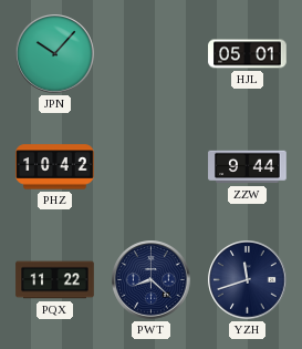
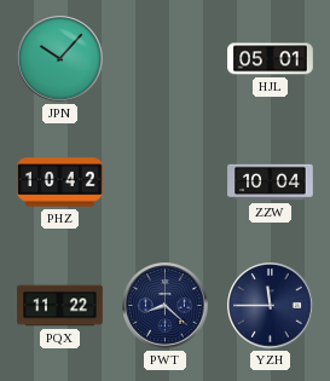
ZZW: 9:44 -> 10:04
YZH: 11:42 -> 11:45
